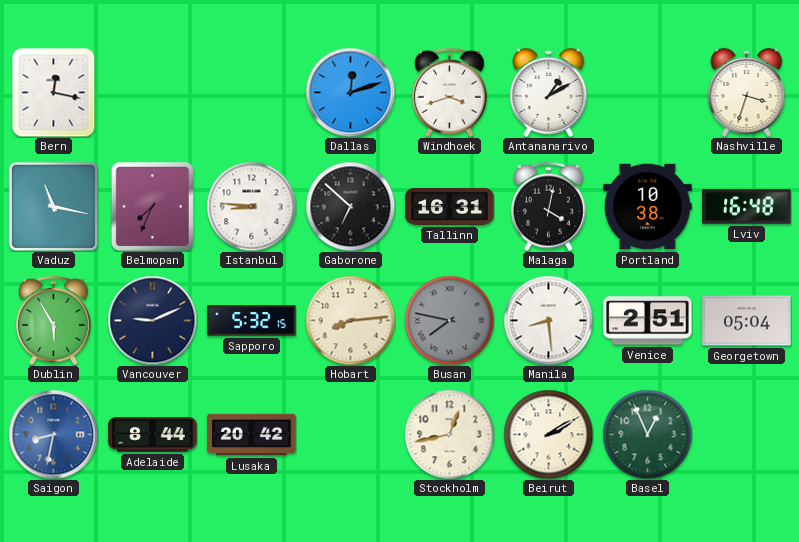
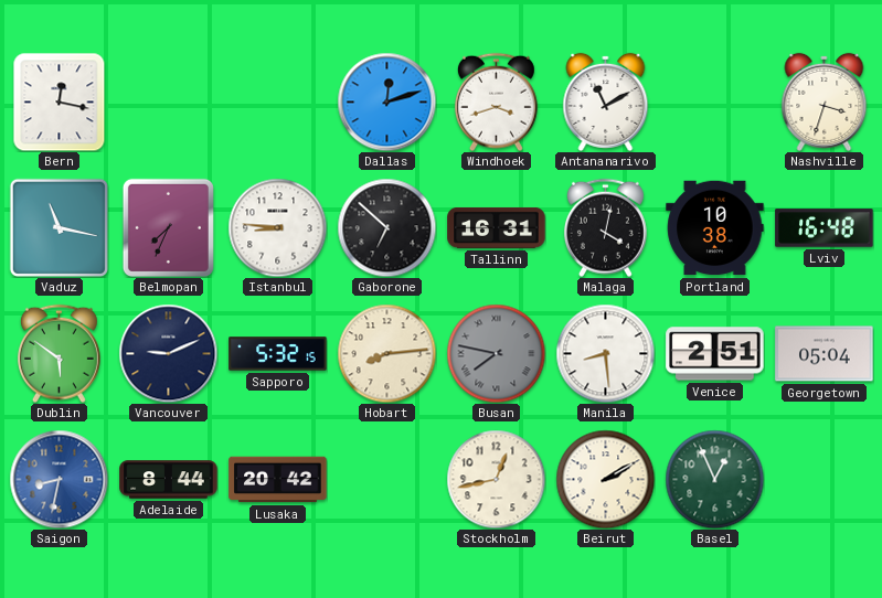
Antananarivo: 1:10 -> 11:10
Dublin: 5:55 -> 5:51
